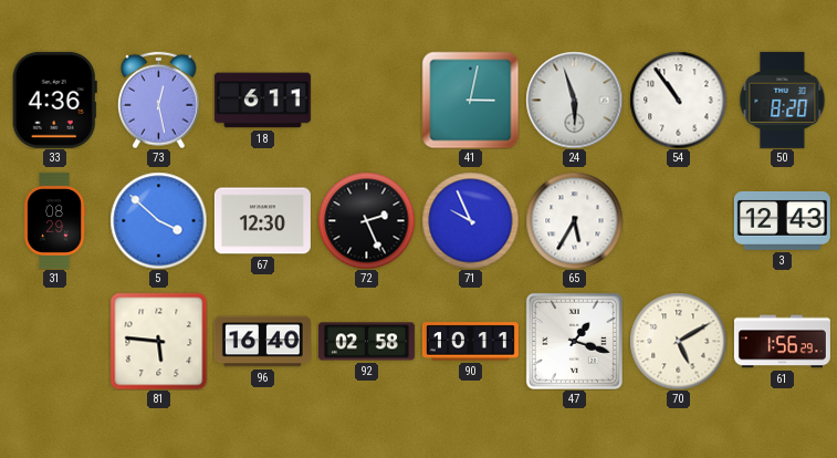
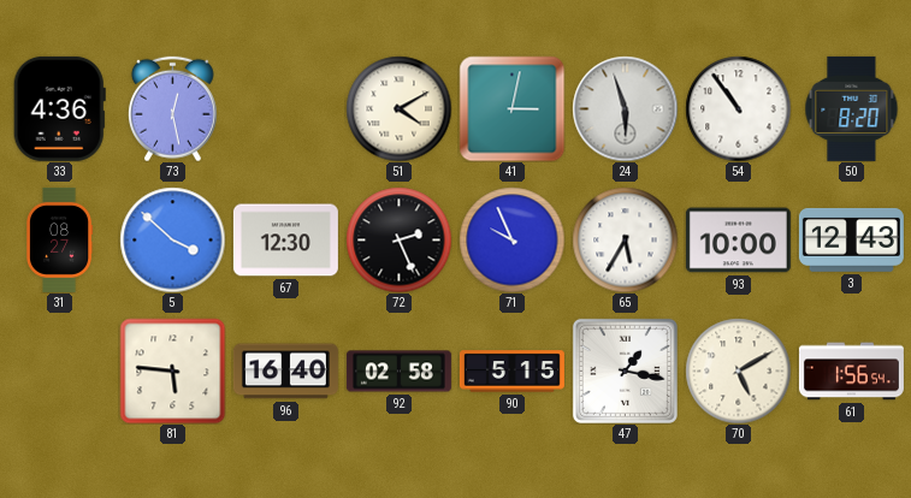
18: 6:11 -> none
51: none -> 4:10
31: 08:29 -> 08:27
93: none -> 10:00
90: 10:11 -> 5:15
47: 1:18 -> 1:17
61: 1:56:29 -> 1:56:54
